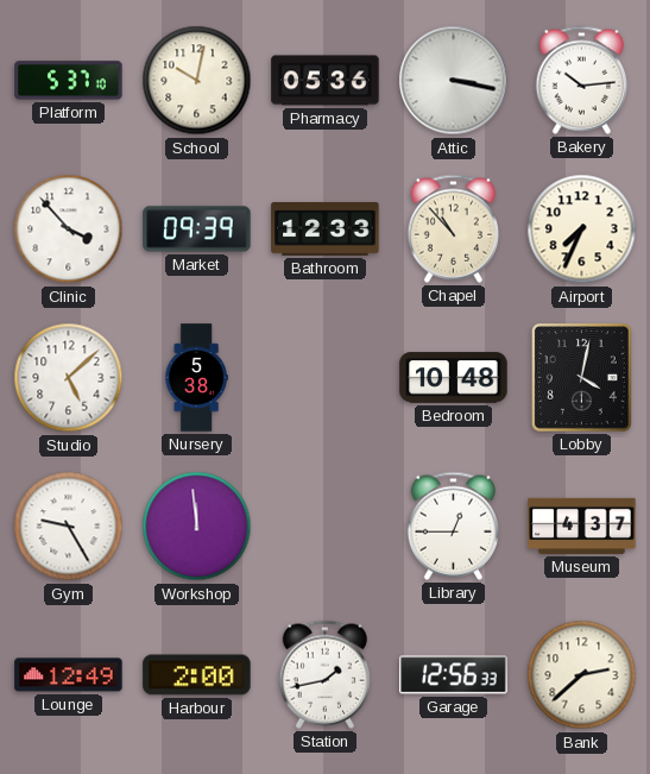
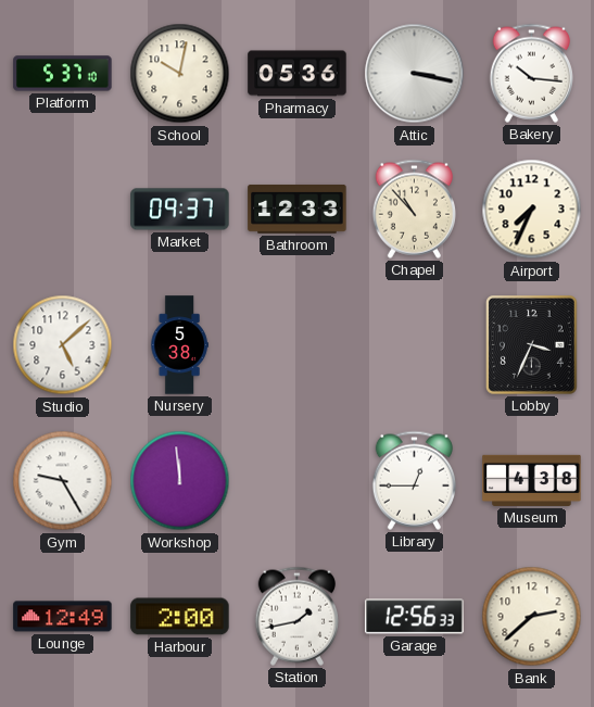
Bakery: 10:14 -> 10:16
Clinic: 3:53 -> none
Market: 09:39 -> 09:37
Bedroom: 10:48 -> none
Lobby: 4:02 -> 3:34
Museum: 4:37 -> 4:38
